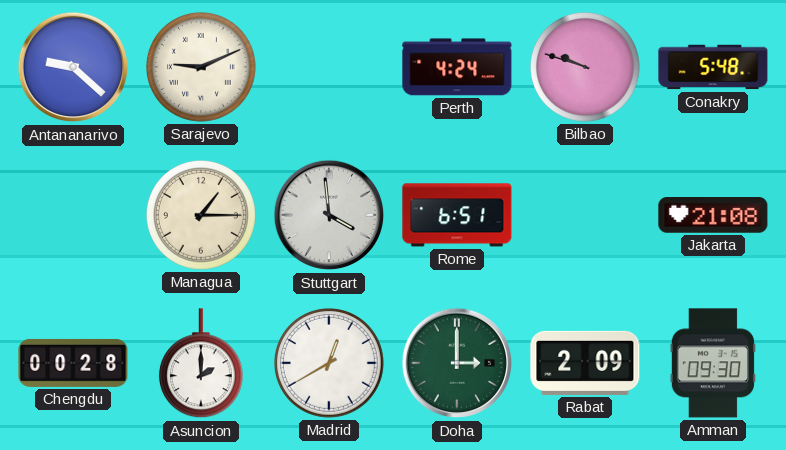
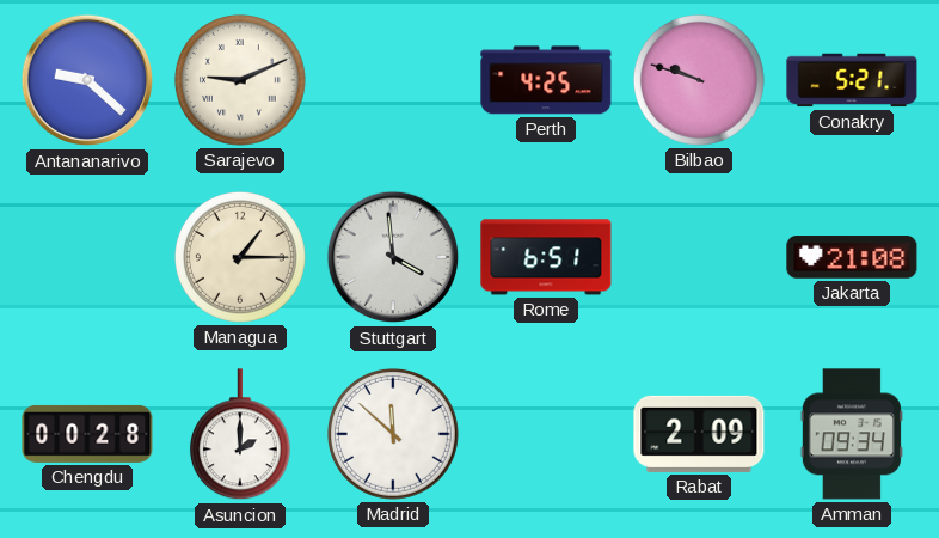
Perth: 4:24 -> 4:25
Conakry: 5:48 -> 5:21
Madrid: 12:40 -> 11:52
Doha: 3:00 -> none
Amman: 09:30 -> 09:34
